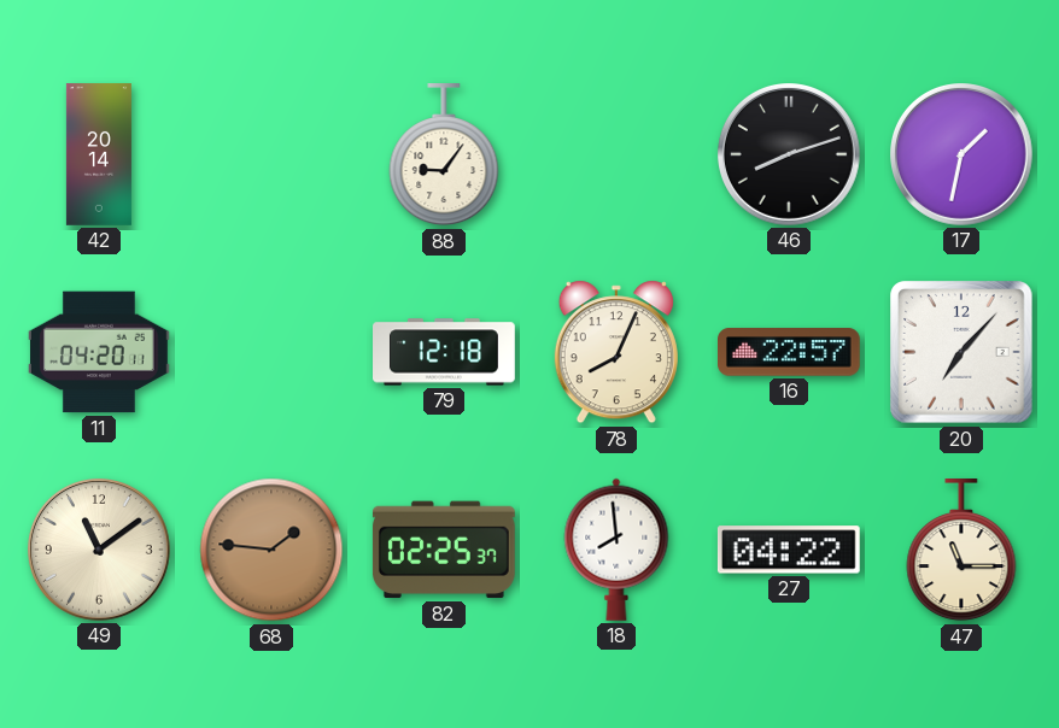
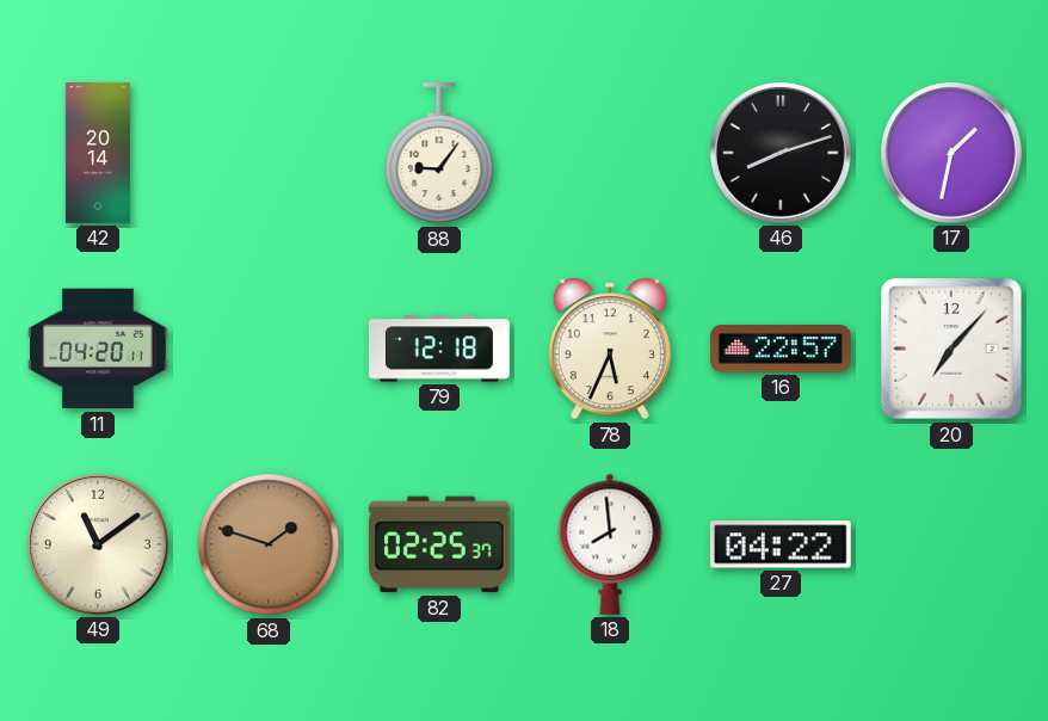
78: 8:04 -> 5:34
68: 1:46 -> 1:48
47: 11:15 -> none
